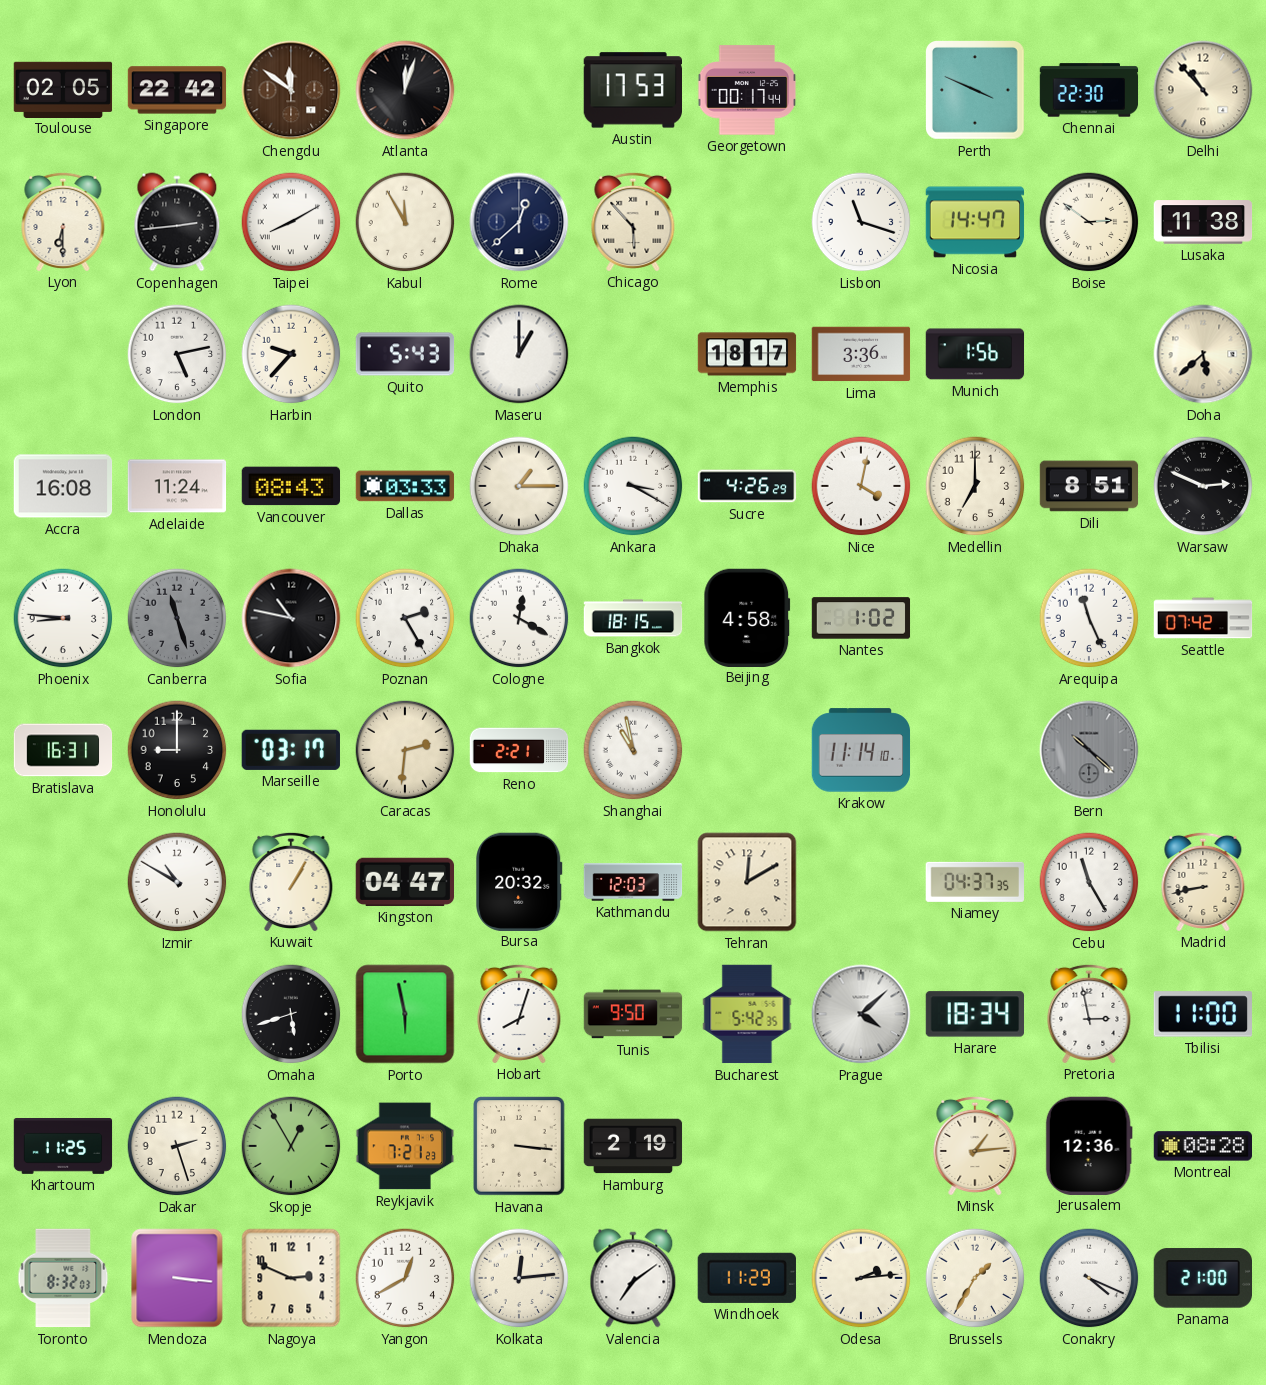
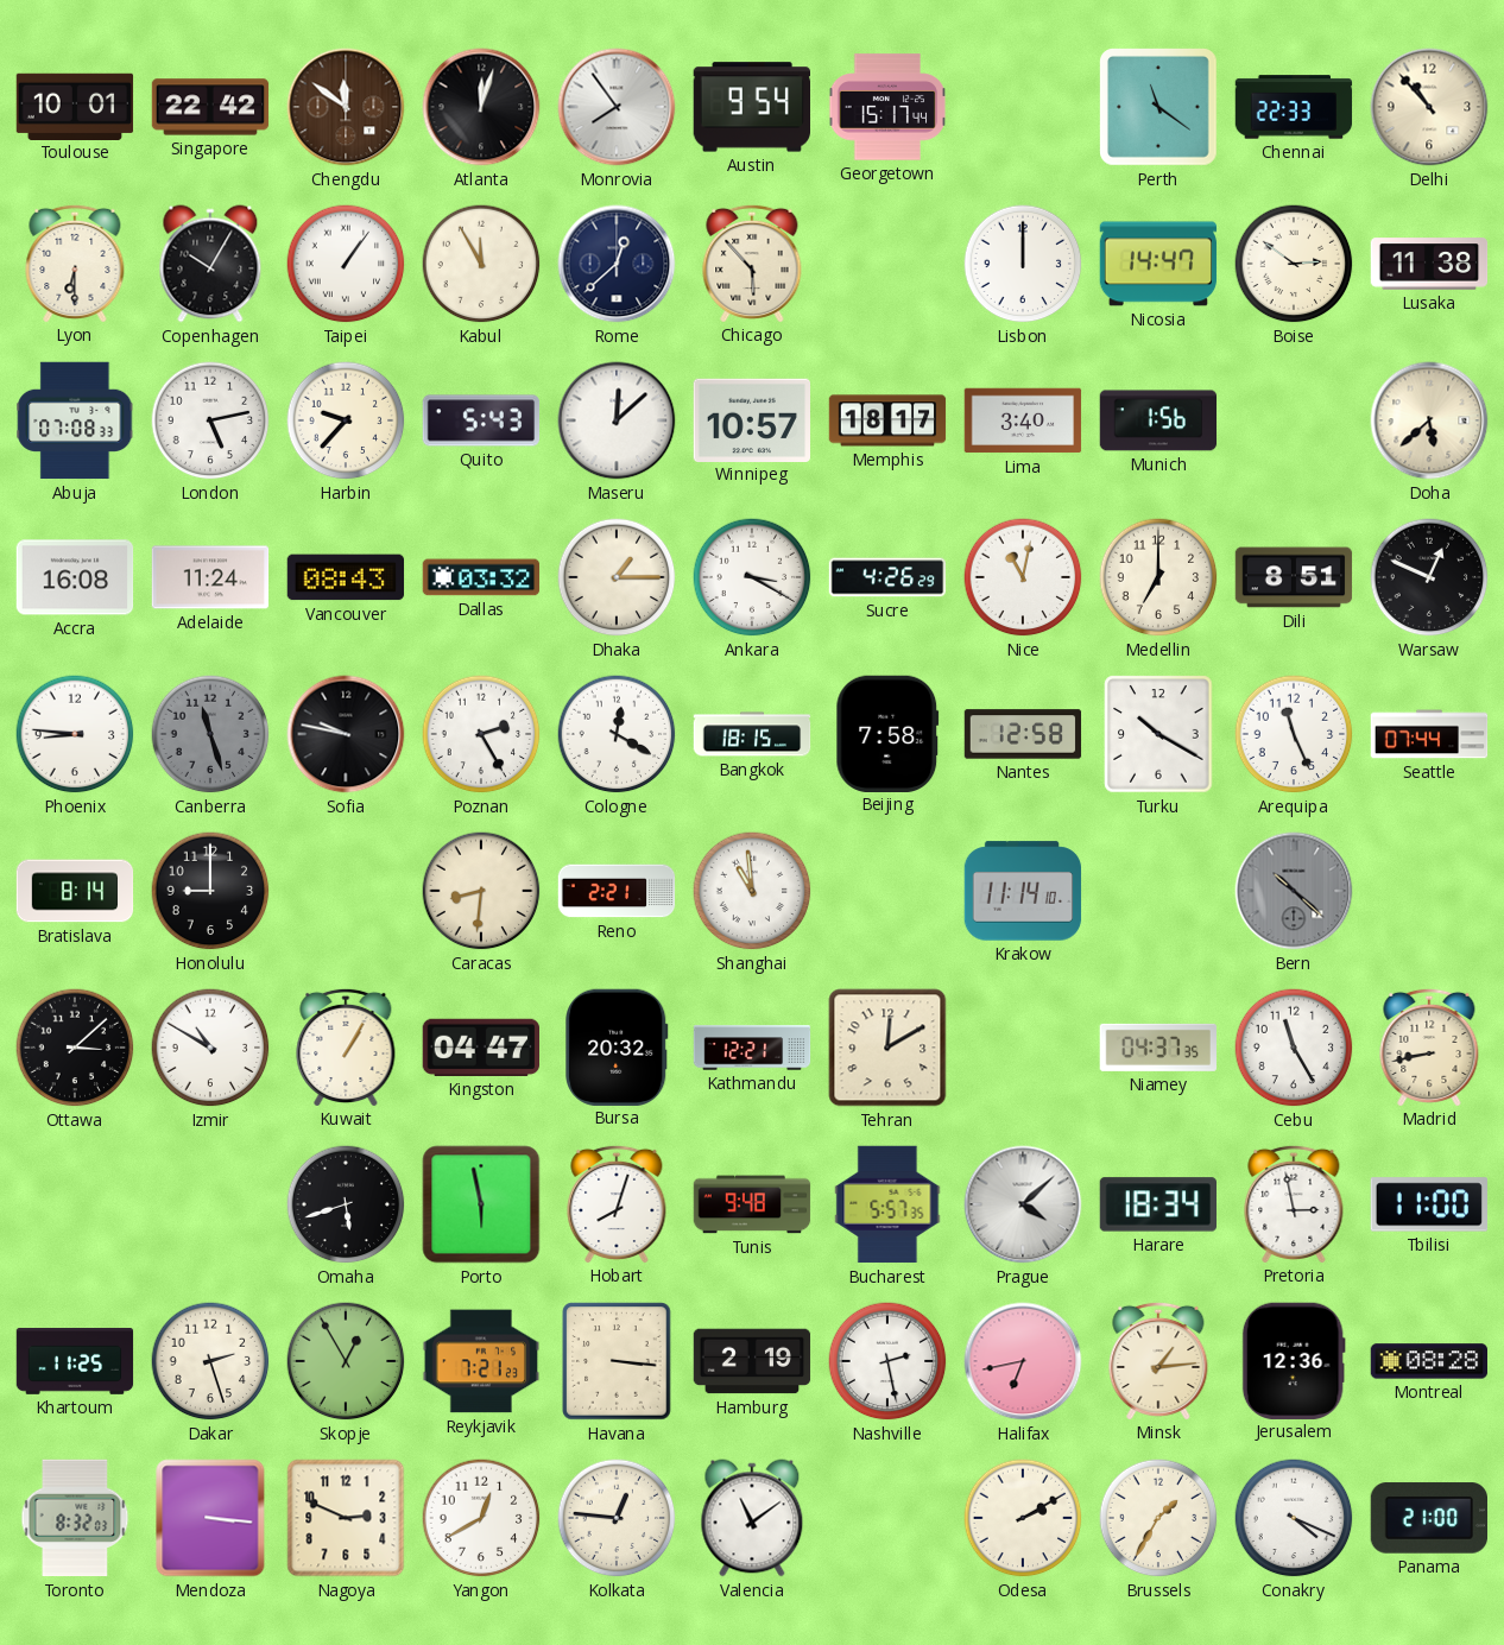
Toulouse: 02:05 -> 10:01
Monrovia: none -> 7:54
Austin: 17:53 -> 9:54
Georgetown: 00:17 -> 15:17
Perth: 3:49 -> 11:21
Chennai: 22:30 -> 22:33
Copenhagen: 2:44 -> 10:05
Taipei: 8:10 -> 1:06
Lisbon: 11:18 -> 12:00
Abuja: none -> 07:08
Maseru: 1:00 -> 12:08
Winnipeg: none -> 10:57
Lima: 3:36 -> 3:40
Dallas: 03:33 -> 03:32
Nice: 4:02 -> 11:02
Warsaw: 2:49 -> 12:49
Sofia: 10:47 -> 9:47
Beijing: 4:58 -> 7:58
Nantes: 1:02 -> 12:58
Turku: none -> 10:20
Seattle: 07:42 -> 07:44
Bratislava: 16:31 -> 8:14
Marseille: 03:17 -> none
Caracas: 2:31 -> 8:31
Shanghai: 10:58 -> 10:59
Ottawa: none -> 3:08
Kathmandu: 12:03 -> 12:21
Tunis: 9:50 -> 9:48
Bucharest: 5:42 -> 5:57
Nashville: none -> 2:28
Halifax: none -> 6:43
Kolkata: 12:14 -> 12:46
Valencia: 7:09 -> 11:09
Windhoek: 11:29 -> none
Odesa: 2:14 -> 2:10
